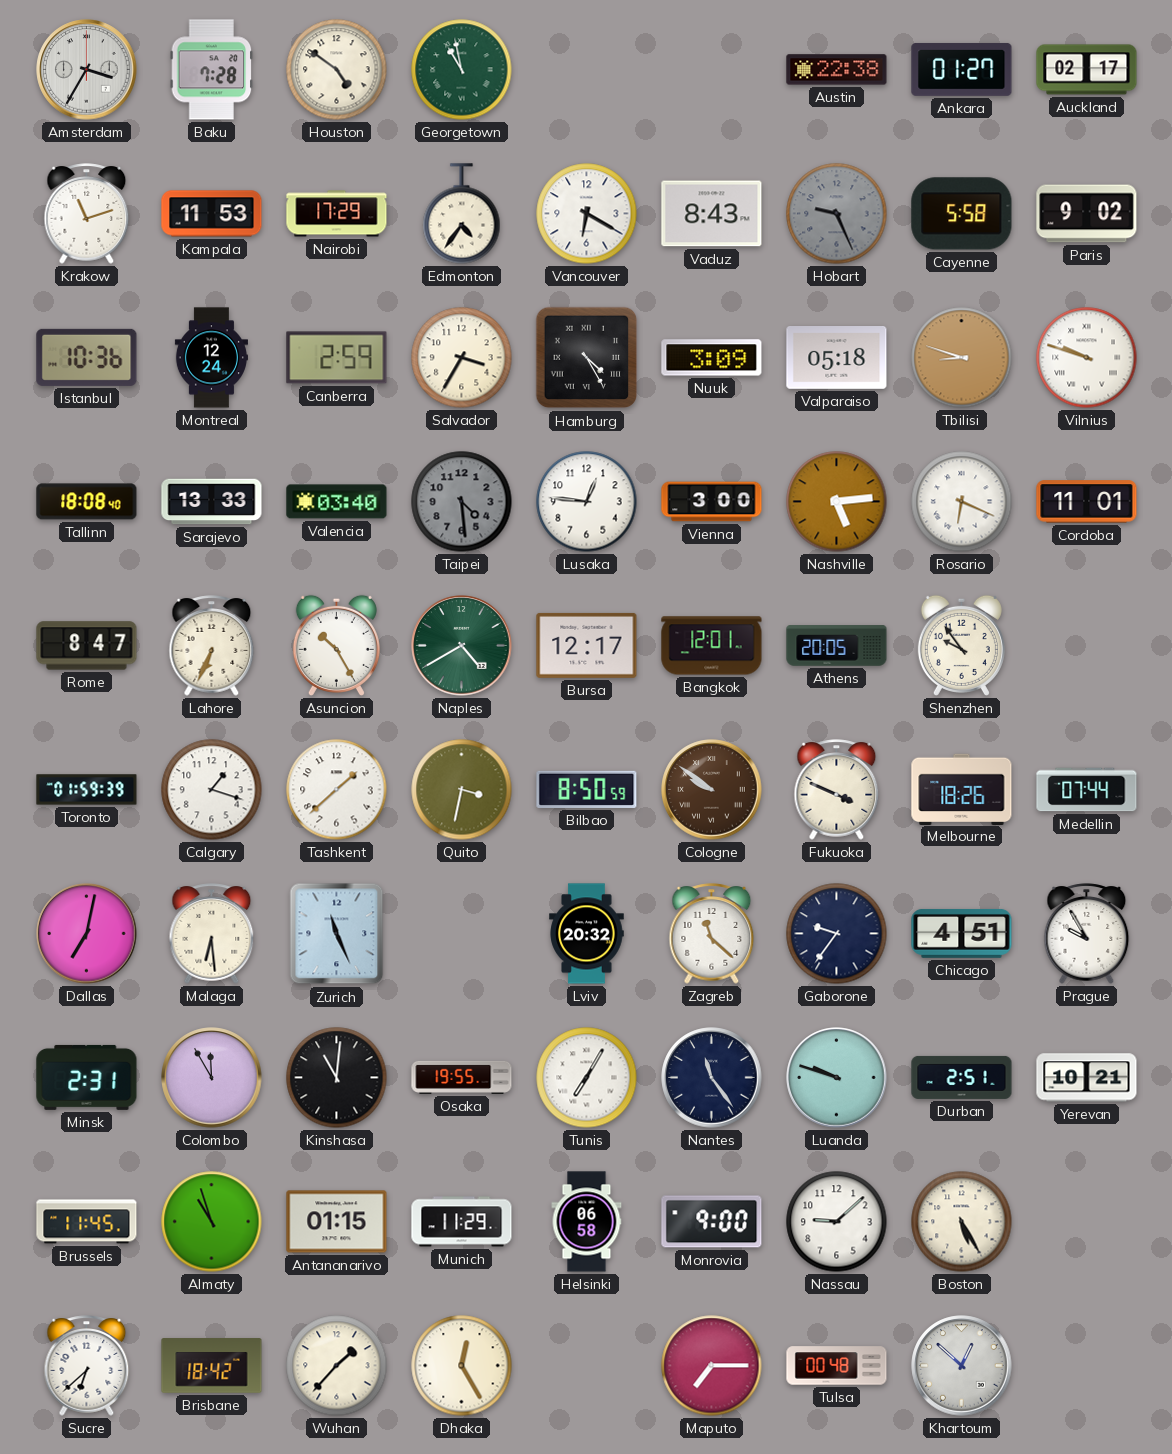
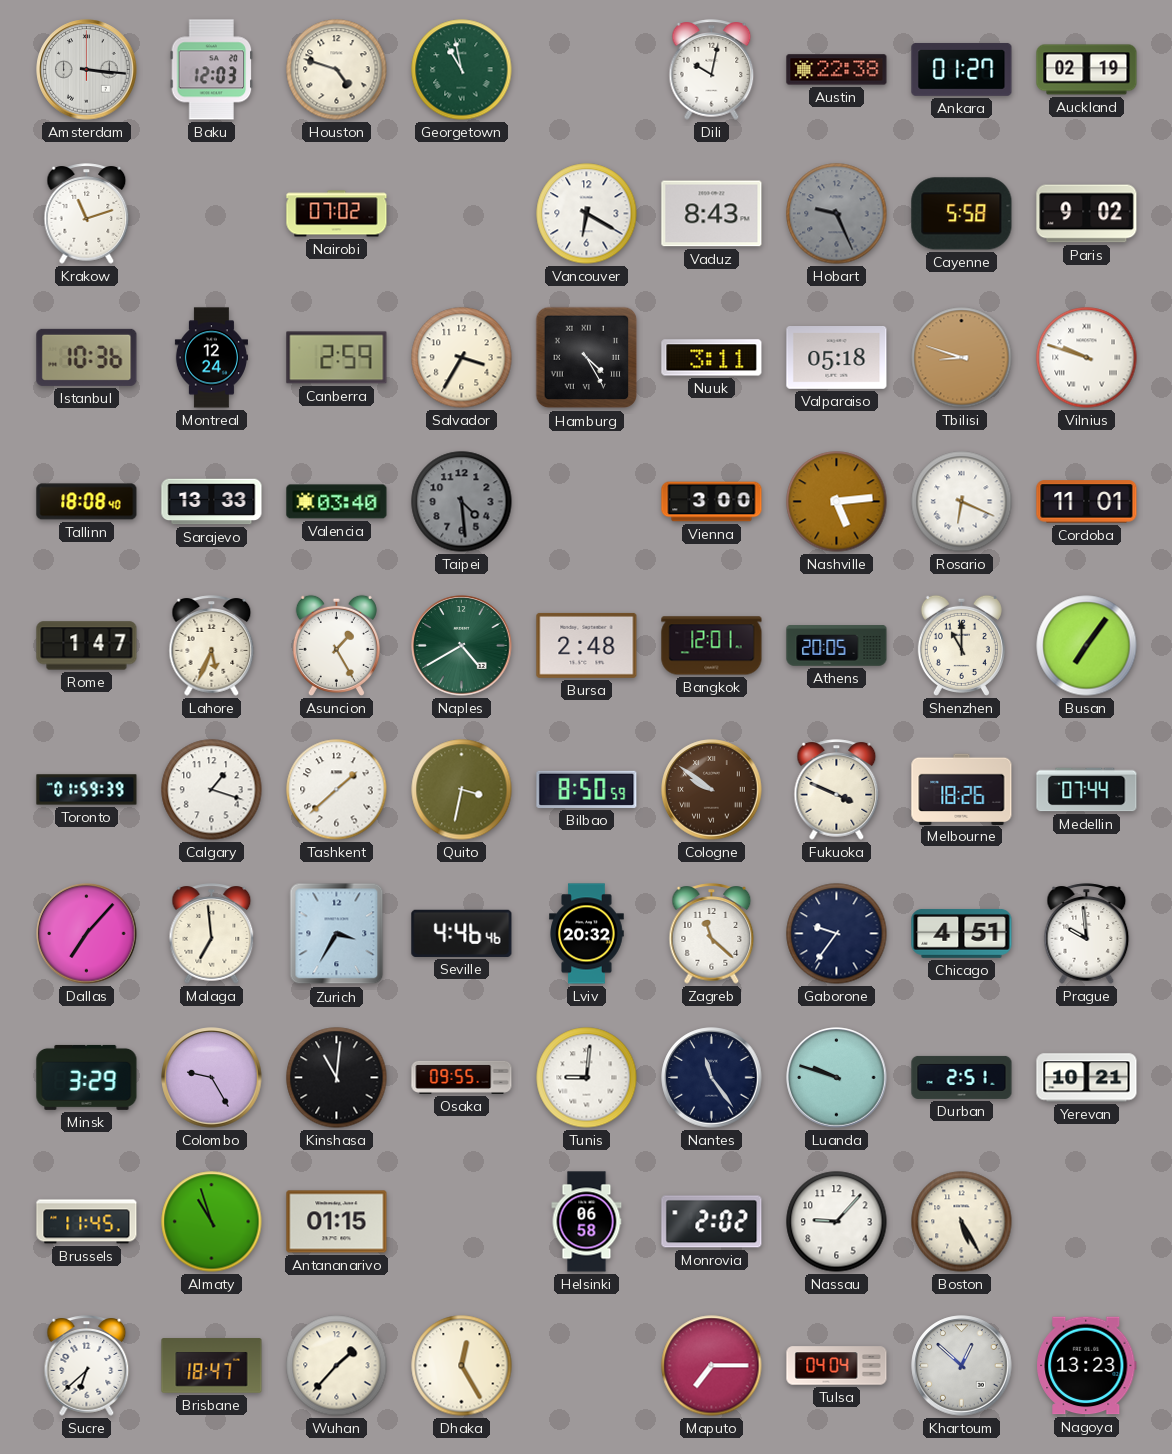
Amsterdam: 3:35 -> 3:16
Baku: 7:28 -> 12:03
Houston: 4:51 -> 4:48
Dili: none -> 10:02
Auckland: 02:17 -> 02:19
Kampala: 11:53 -> none
Nairobi: 17:29 -> 07:02
Edmonton: 4:36 -> none
Nuuk: 3:09 -> 3:11
Lusaka: 12:46 -> none
Rome: 8:47 -> 1:47
Lahore: 6:34 -> 5:34
Asuncion: 10:25 -> 1:25
Bursa: 12:17 -> 2:48
Shenzhen: 9:54 -> 11:00
Busan: none -> 7:06
Dallas: 7:02 -> 7:07
Malaga: 6:29 -> 6:59
Zurich: 11:26 -> 3:35
Seville: none -> 4:46
Prague: 9:55 -> 9:59
Minsk: 2:31 -> 3:29
Colombo: 11:55 -> 9:25
Osaka: 19:55 -> 09:55
Tunis: 7:05 -> 9:01
Munich: 11:29 -> none
Monrovia: 9:00 -> 2:02
Nassau: 9:08 -> 9:07
Brisbane: 18:42 -> 18:47
Tulsa: 00:48 -> 04:04
Nagoya: none -> 13:23
